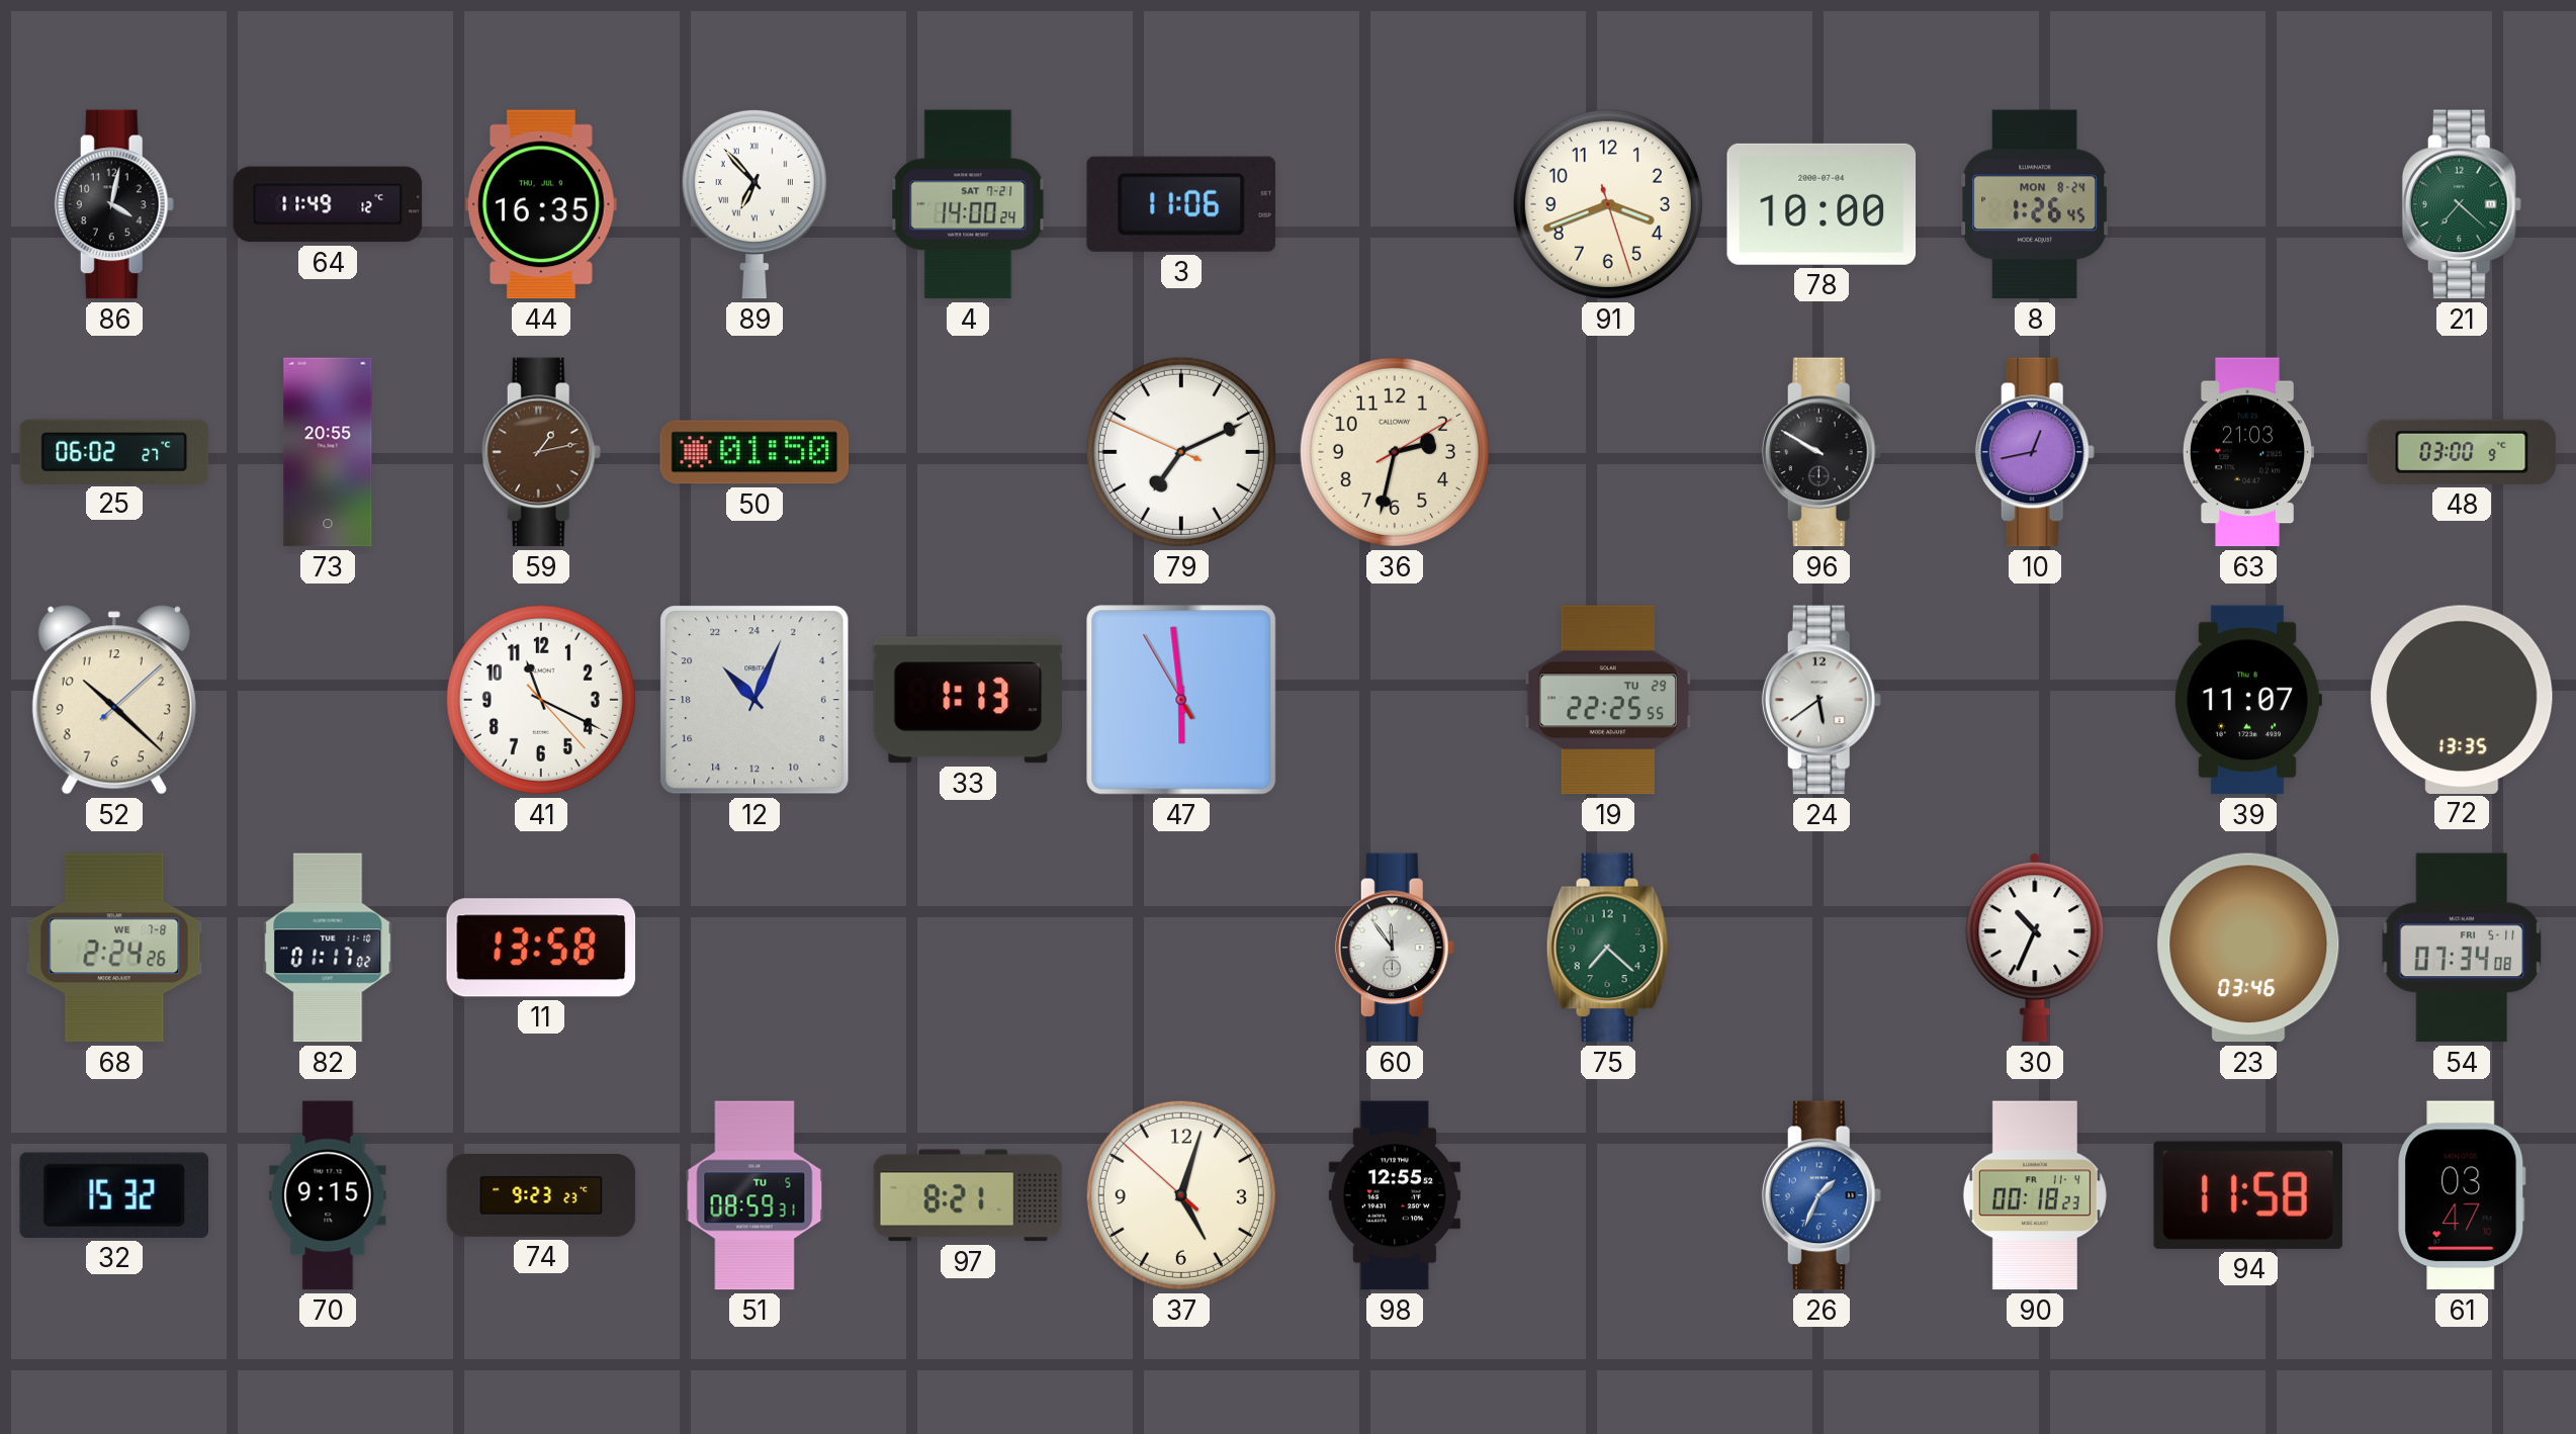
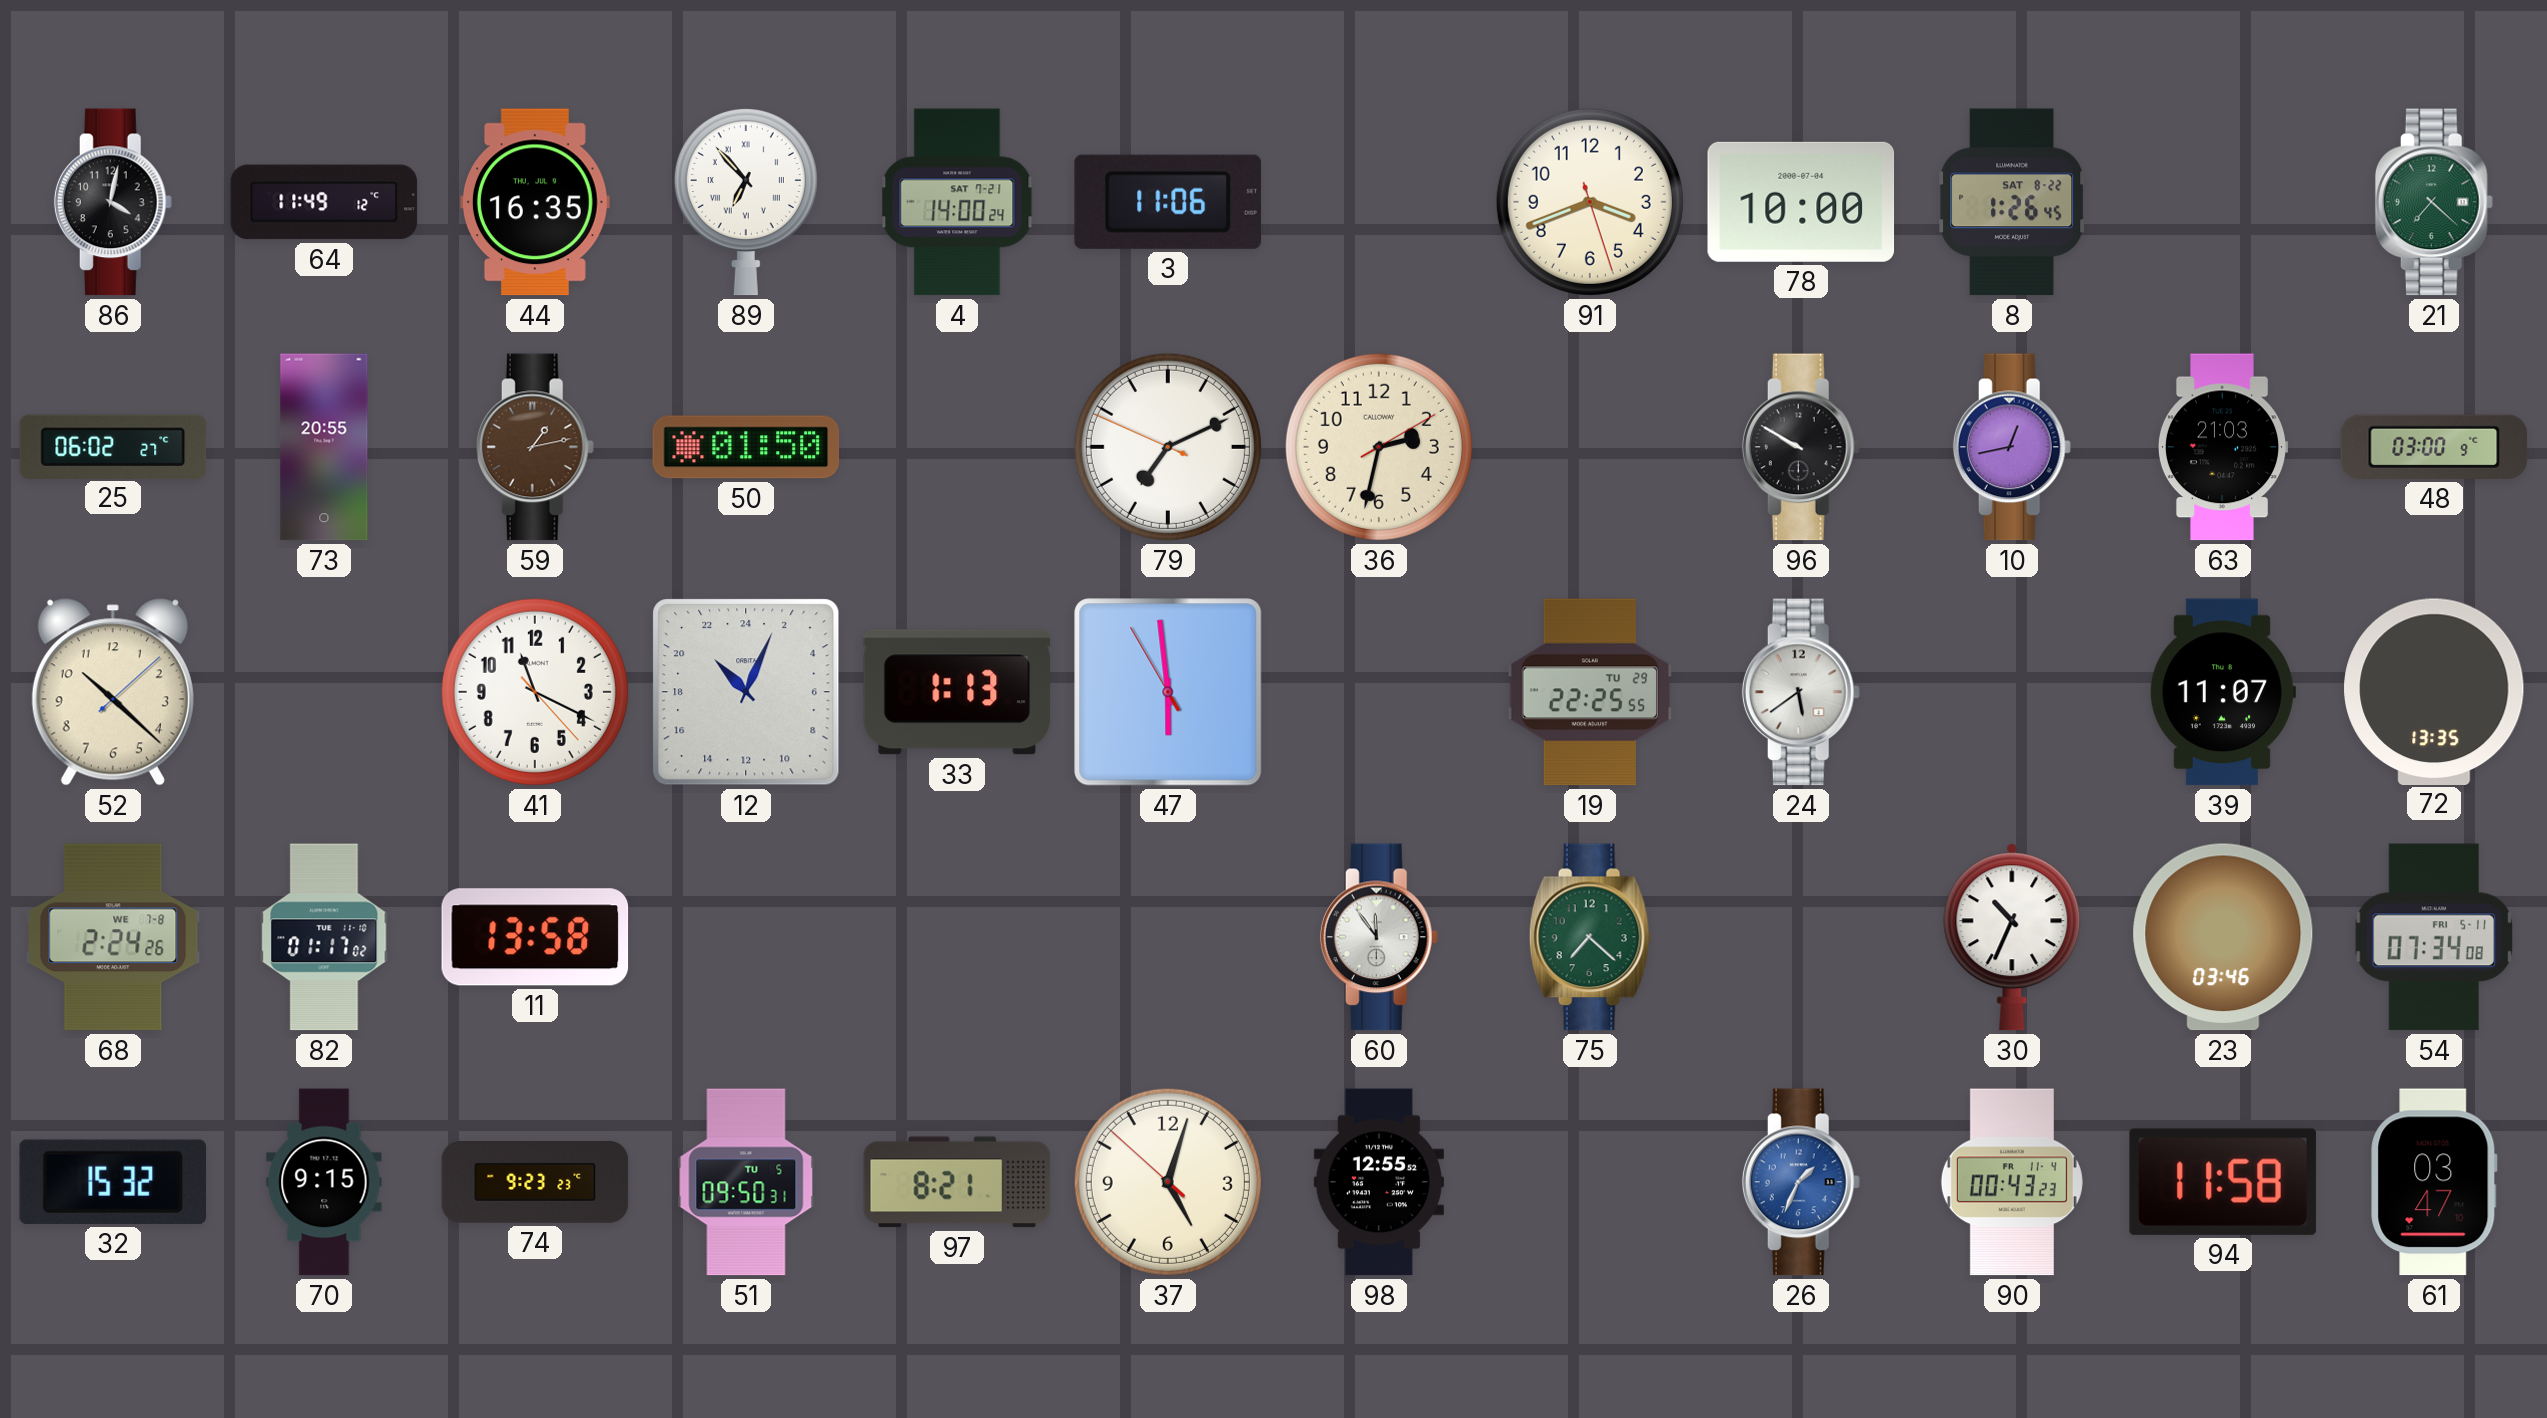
8 date: MON 8-24 -> SAT 8-22
51: 08:59 -> 09:50
90: 00:18 -> 00:43
